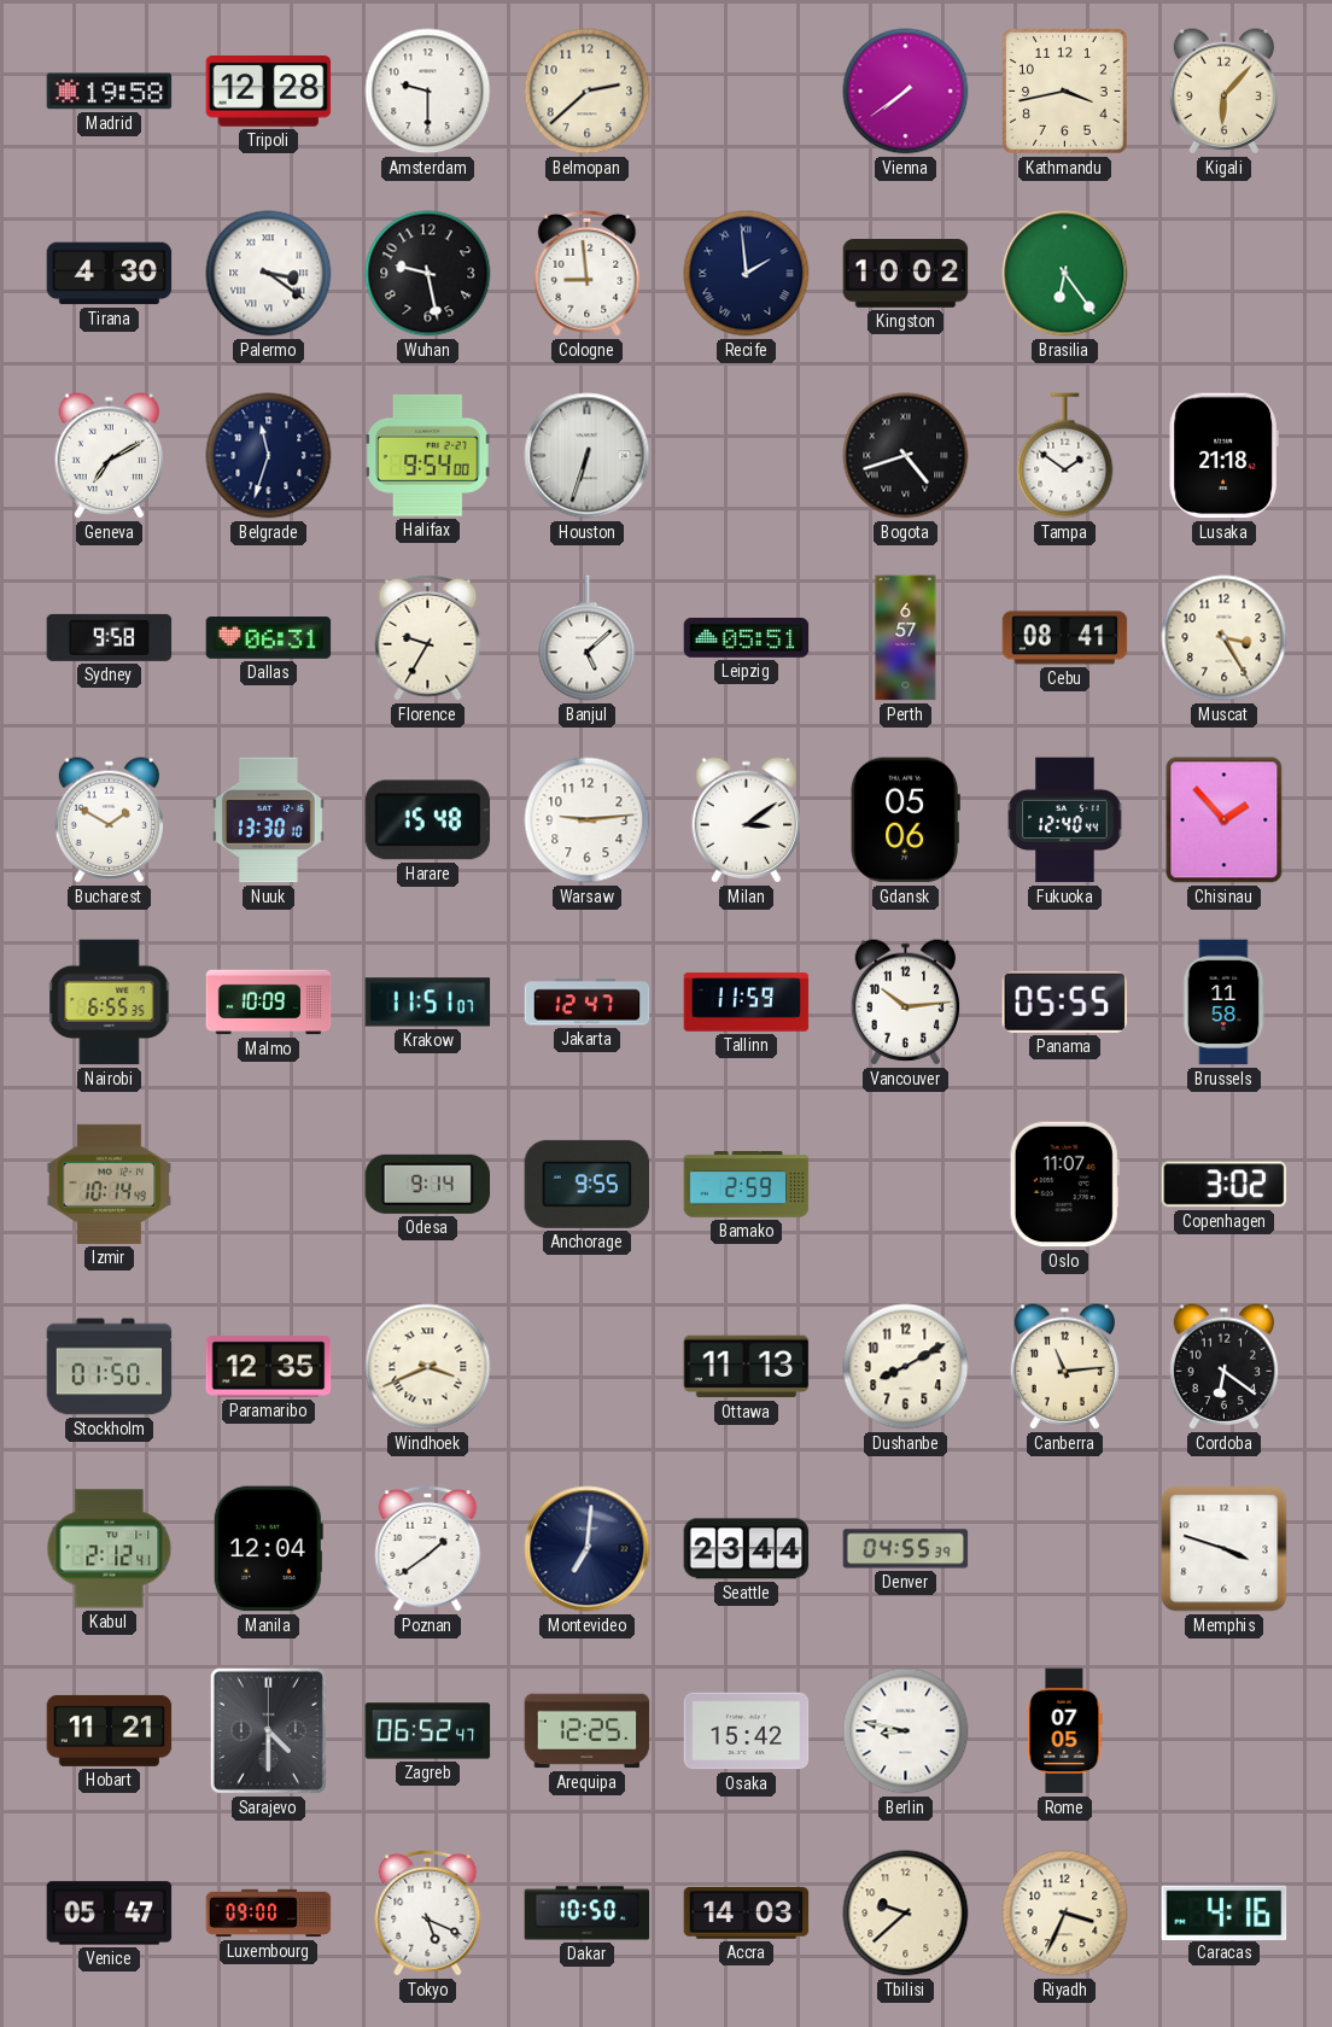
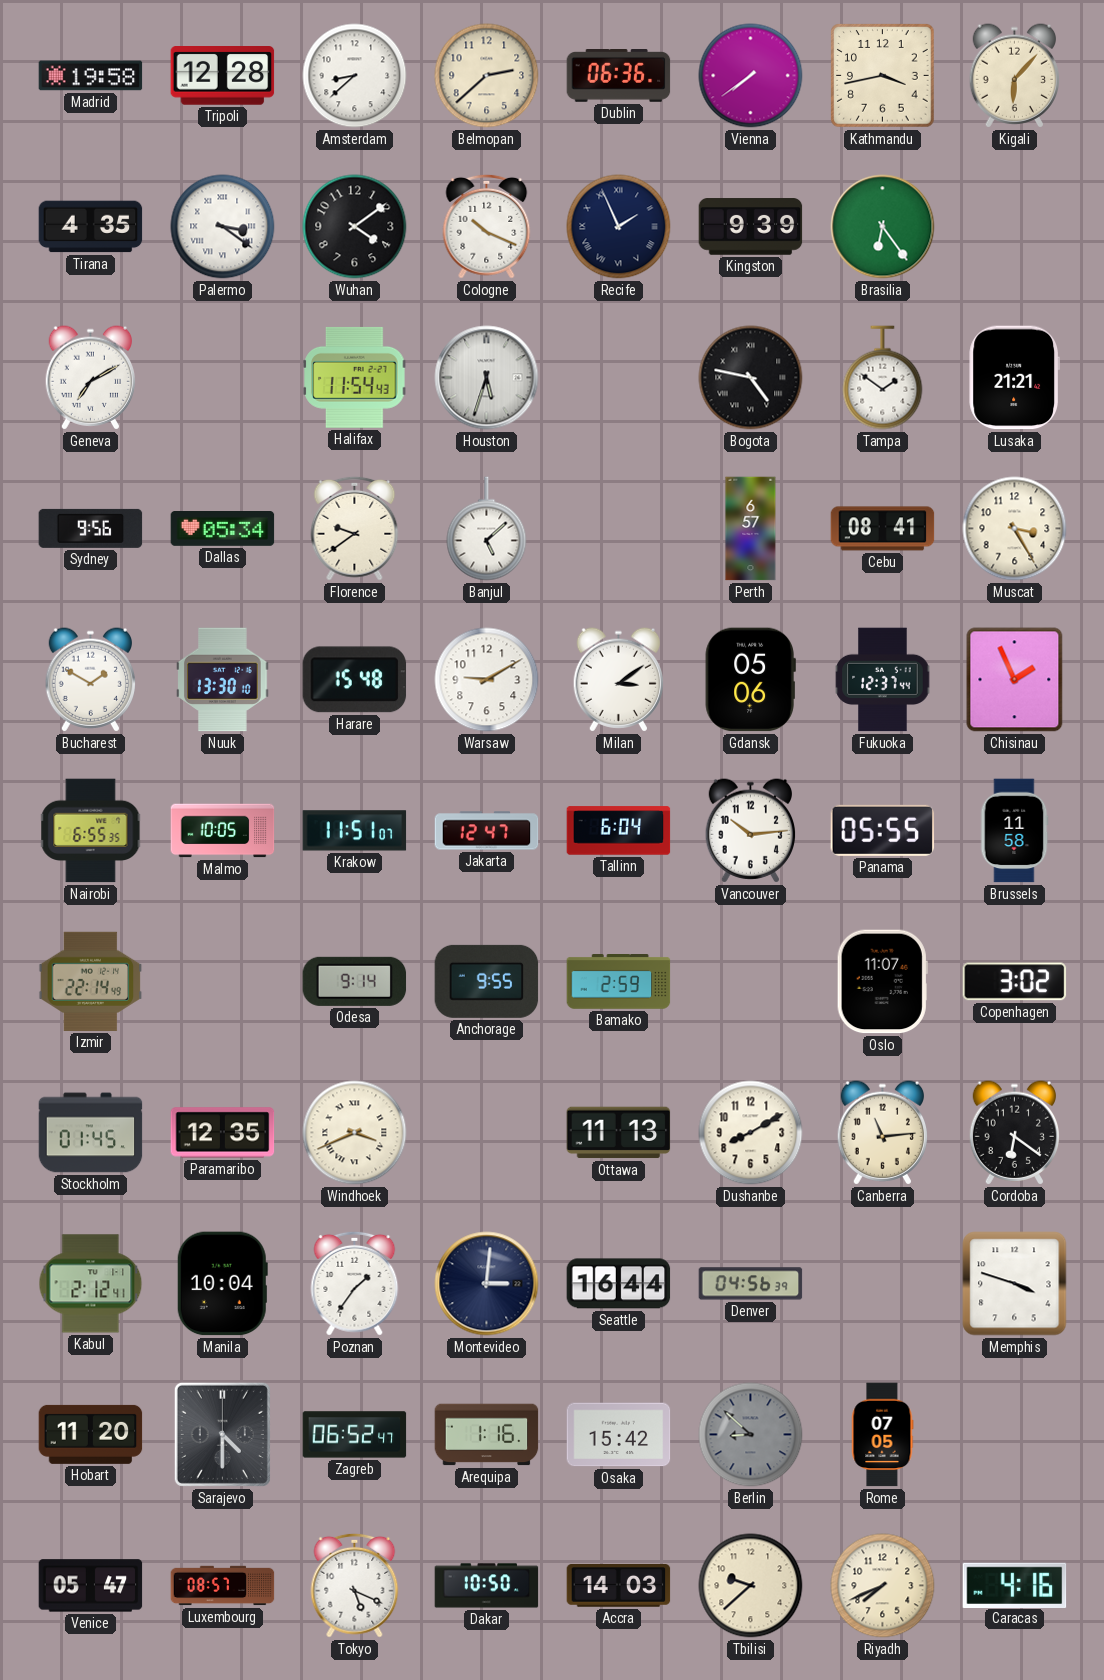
Amsterdam: 9:30 -> 8:38
Dublin: none -> 06:36
Tirana: 4:30 -> 4:35
Wuhan: 9:28 -> 4:09
Cologne: 8:59 -> 10:19
Recife: 1:59 -> 1:56
Kingston: 10:02 -> 9:39
Belgrade: 11:33 -> none
Halifax: 9:54 -> 11:54
Houston: 6:33 -> 5:33
Bogota: 4:42 -> 4:47
Lusaka: 21:18 -> 21:21
Sydney: 9:58 -> 9:56
Dallas: 06:31 -> 05:34
Florence: 9:35 -> 9:39
Leipzig: 05:51 -> none
Warsaw: 9:14 -> 9:10
Fukuoka: 12:40 -> 12:37
Chisinau: 1:53 -> 1:56
Malmo: 10:09 -> 10:05
Tallinn: 11:59 -> 6:04
Izmir: 10:14 -> 22:14
Stockholm: 01:50 -> 01:45
Manila: 12:04 -> 10:04
Poznan: 1:39 -> 1:36
Montevideo: 7:01 -> 3:01
Seattle: 23:44 -> 16:44
Denver: 04:55 -> 04:56
Hobart: 11:21 -> 11:20
Arequipa: 12:25 -> 1:16
Berlin: 8:47 -> 8:52
Berlin dial: white -> grey
Luxembourg: 09:00 -> 08:57
Riyadh: 3:34 -> 7:41
